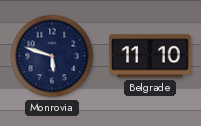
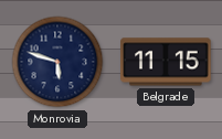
Belgrade: 11:10 -> 11:15
